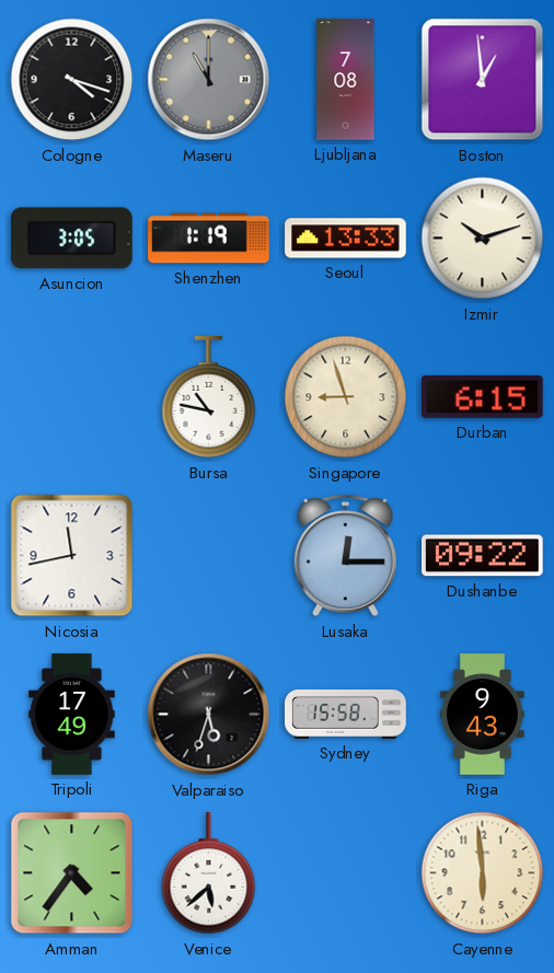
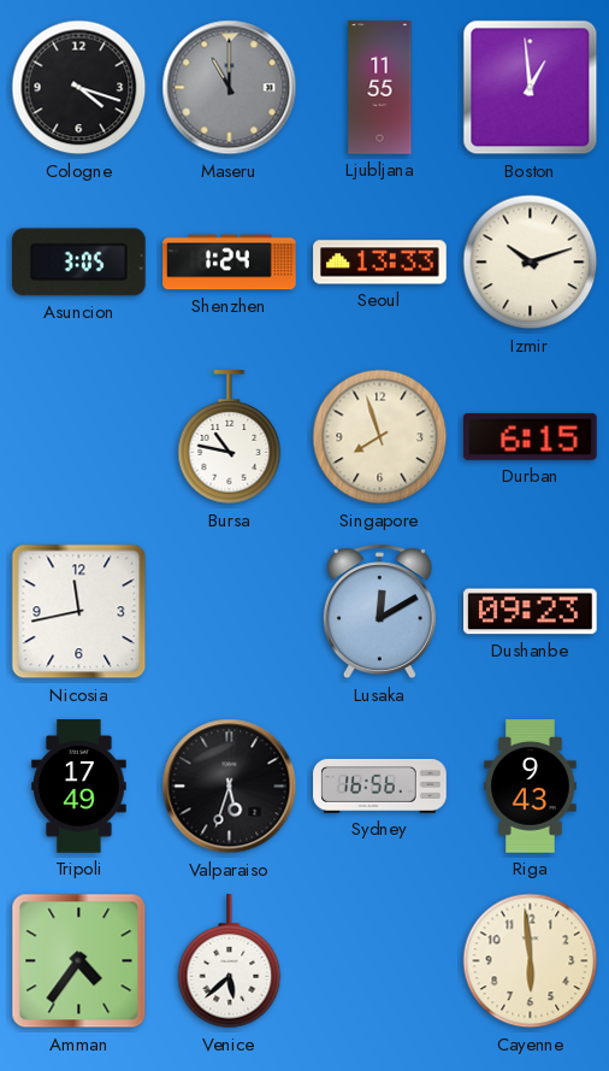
Ljubljana: 7:08 -> 11:55
Shenzhen: 1:19 -> 1:24
Singapore: 8:57 -> 7:57
Lusaka: 12:15 -> 12:10
Dushanbe: 09:22 -> 09:23
Sydney: 15:58 -> 16:56
